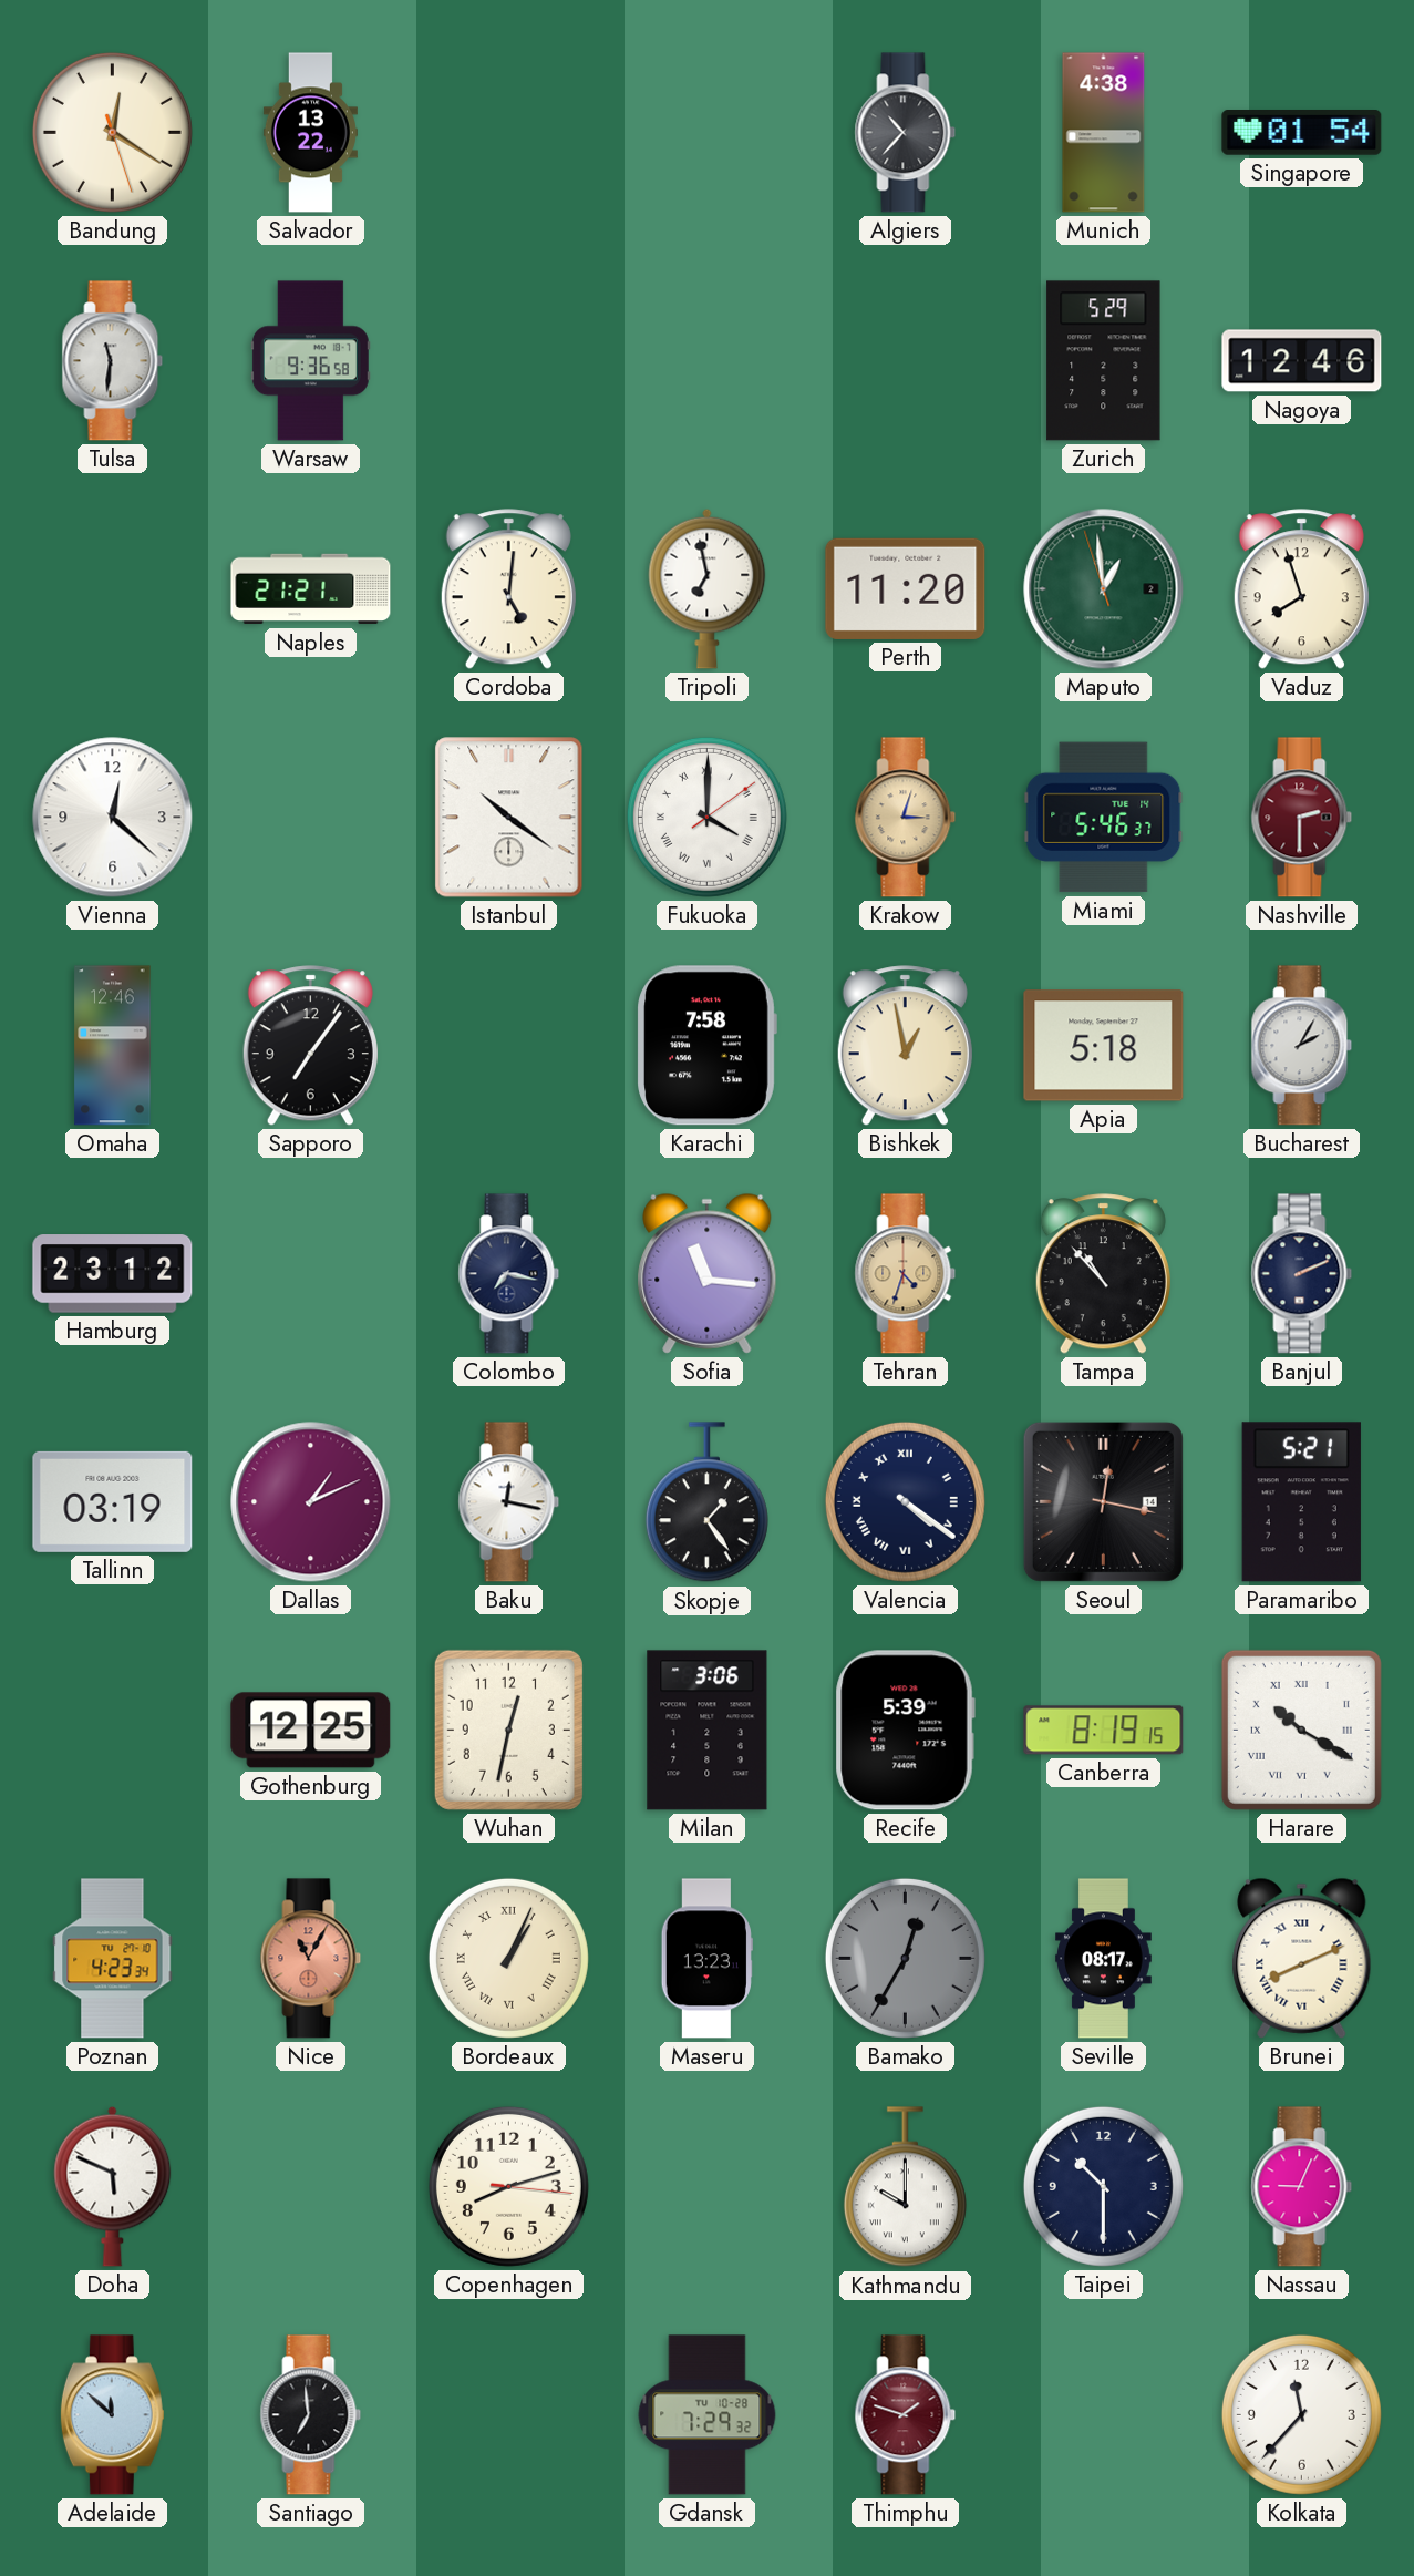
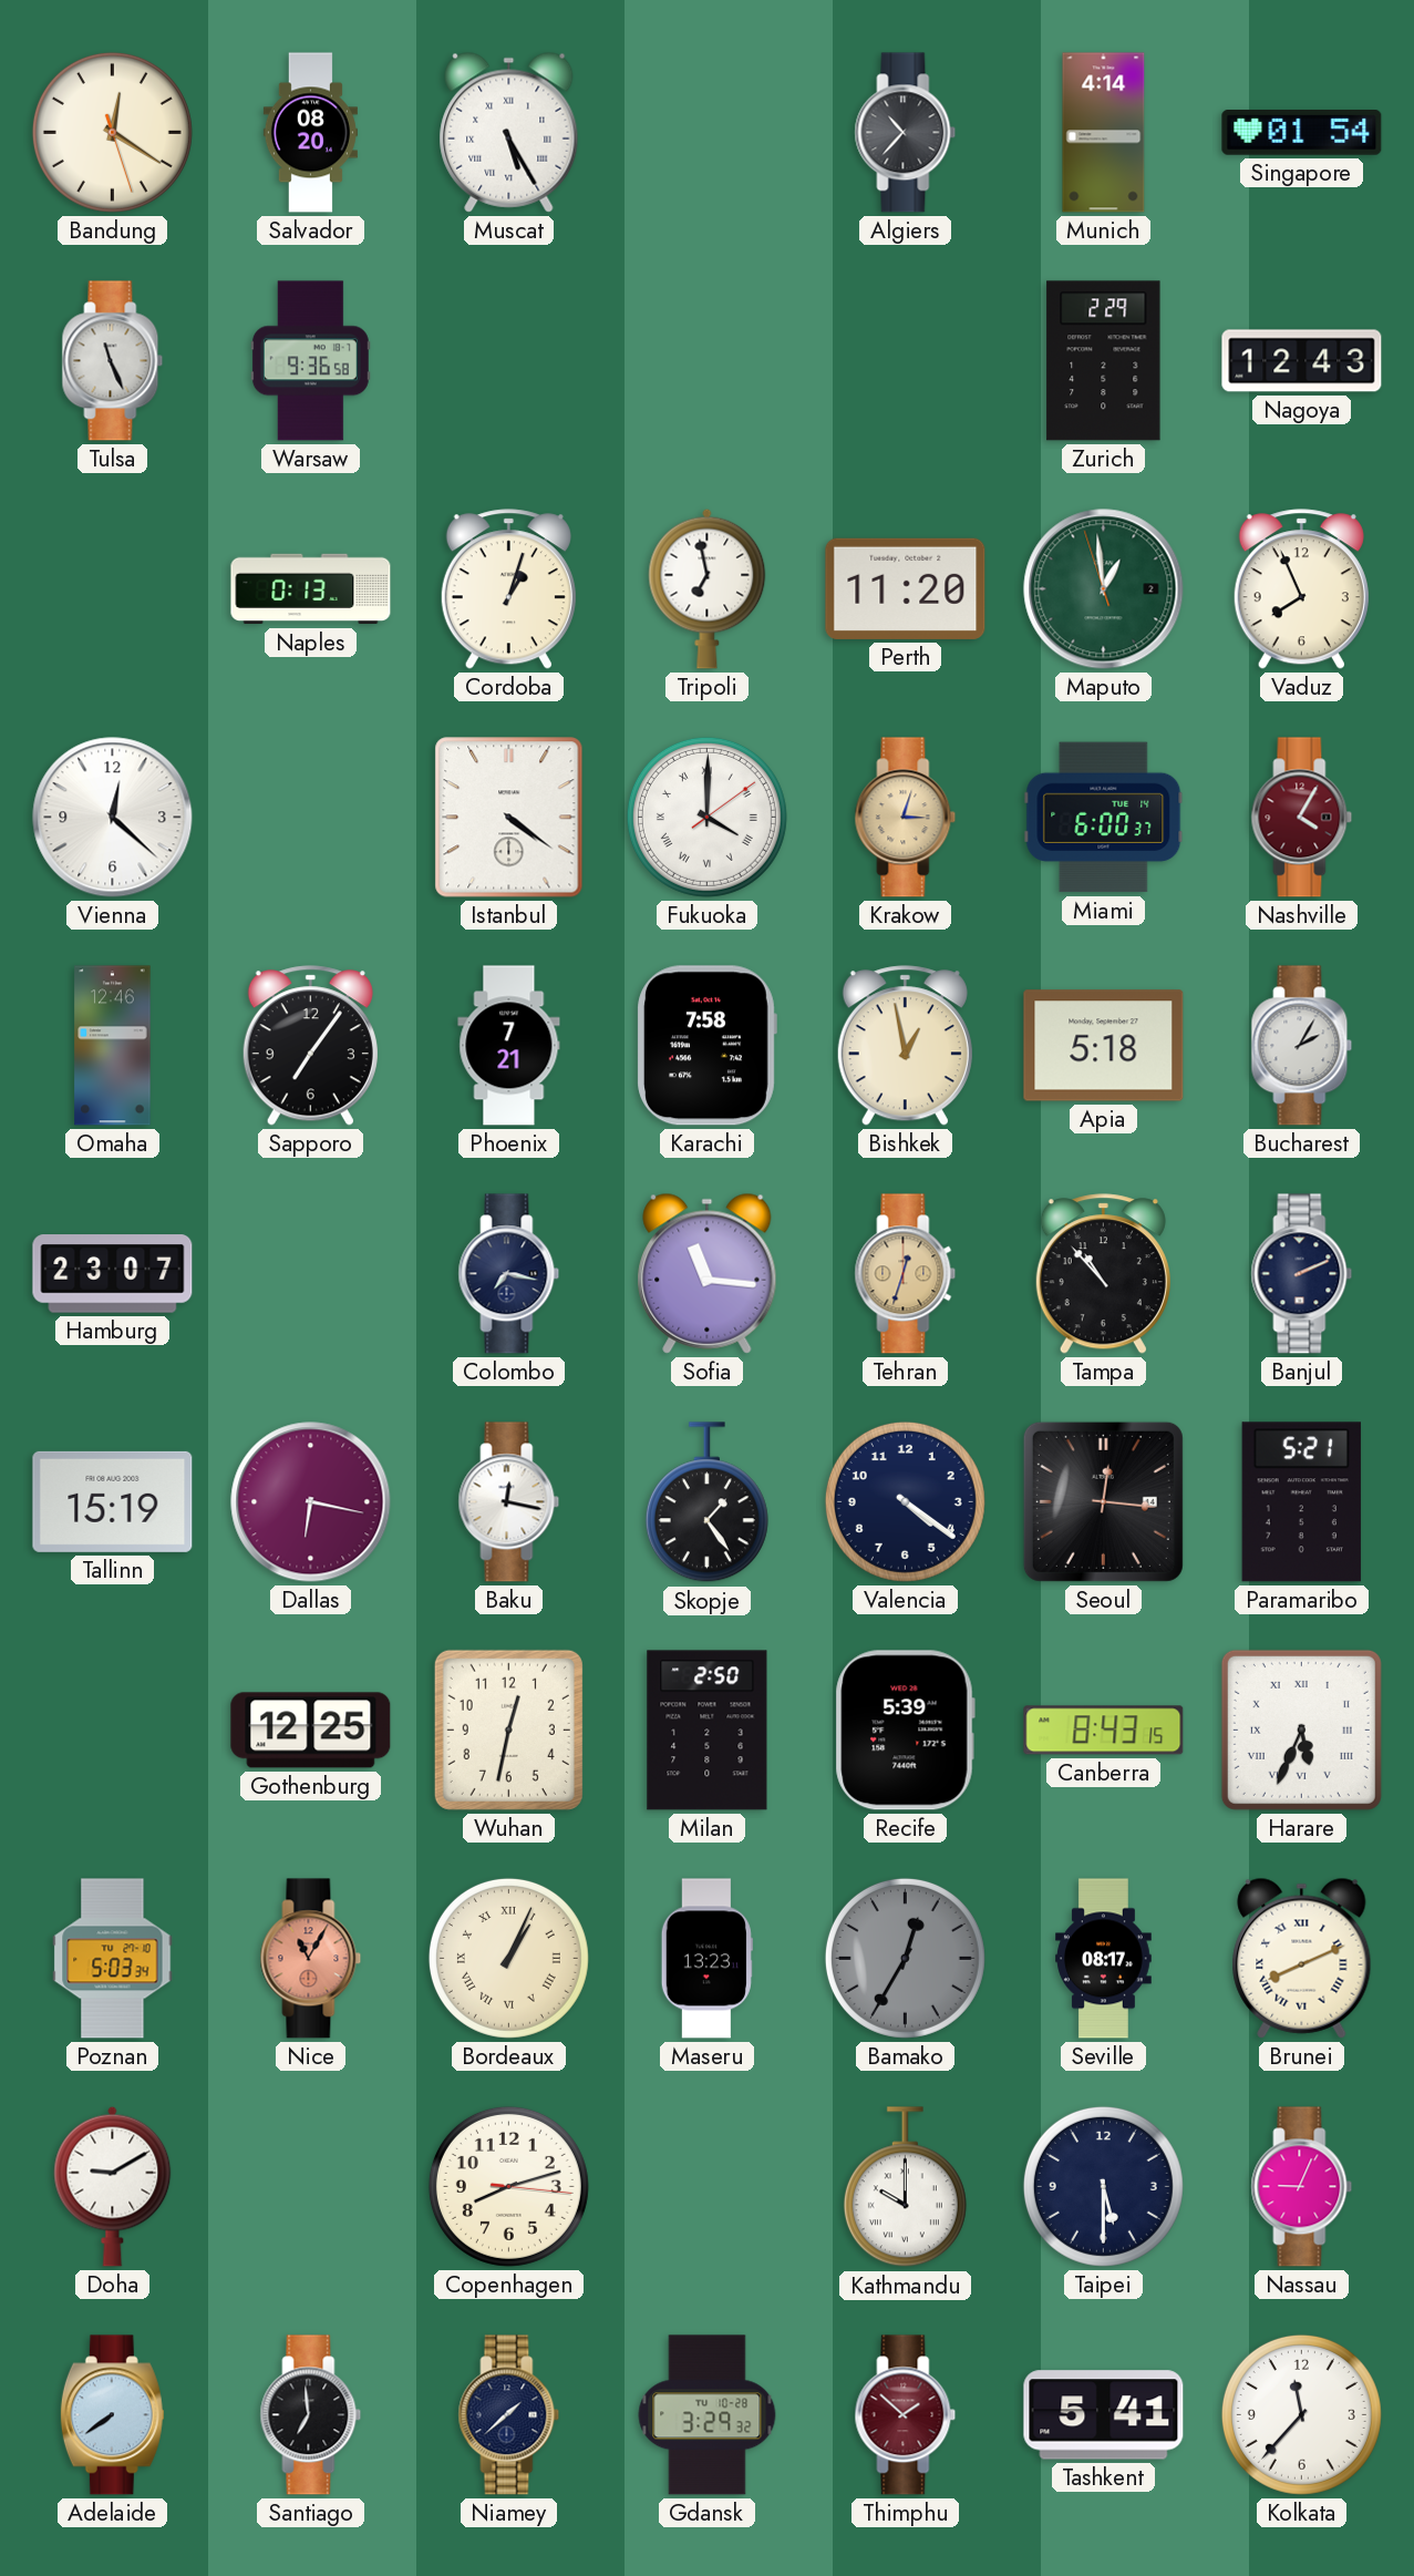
Salvador: 13:22 -> 08:20
Muscat: none -> 5:25
Munich: 4:38 -> 4:14
Tulsa: 11:31 -> 11:26
Zurich: 5:29 -> 2:29
Nagoya: 12:46 -> 12:43
Naples: 21:21 -> 0:13
Cordoba: 5:01 -> 1:03
Vaduz: 7:57 -> 7:56
Istanbul: 10:21 -> 4:21
Miami: 5:46 -> 6:00
Nashville: 2:30 -> 4:05
Phoenix: none -> 7:21
Hamburg: 23:12 -> 23:07
Tehran: 4:33 -> 12:33
Tallinn: 03:19 -> 15:19
Dallas: 1:11 -> 6:17
Valencia numerals: Roman -> Arabic
Seoul: 12:17 -> 12:16
Milan: 3:06 -> 2:50
Canberra: 8:19 -> 8:43
Harare: 10:20 -> 5:34
Poznan: 4:23 -> 5:03
Doha: 5:49 -> 9:10
Taipei: 10:30 -> 5:30
Adelaide: 11:52 -> 7:39
Niamey: none -> 1:38
Gdansk: 7:29 -> 3:29
Thimphu: 1:48 -> 1:52
Tashkent: none -> 5:41
